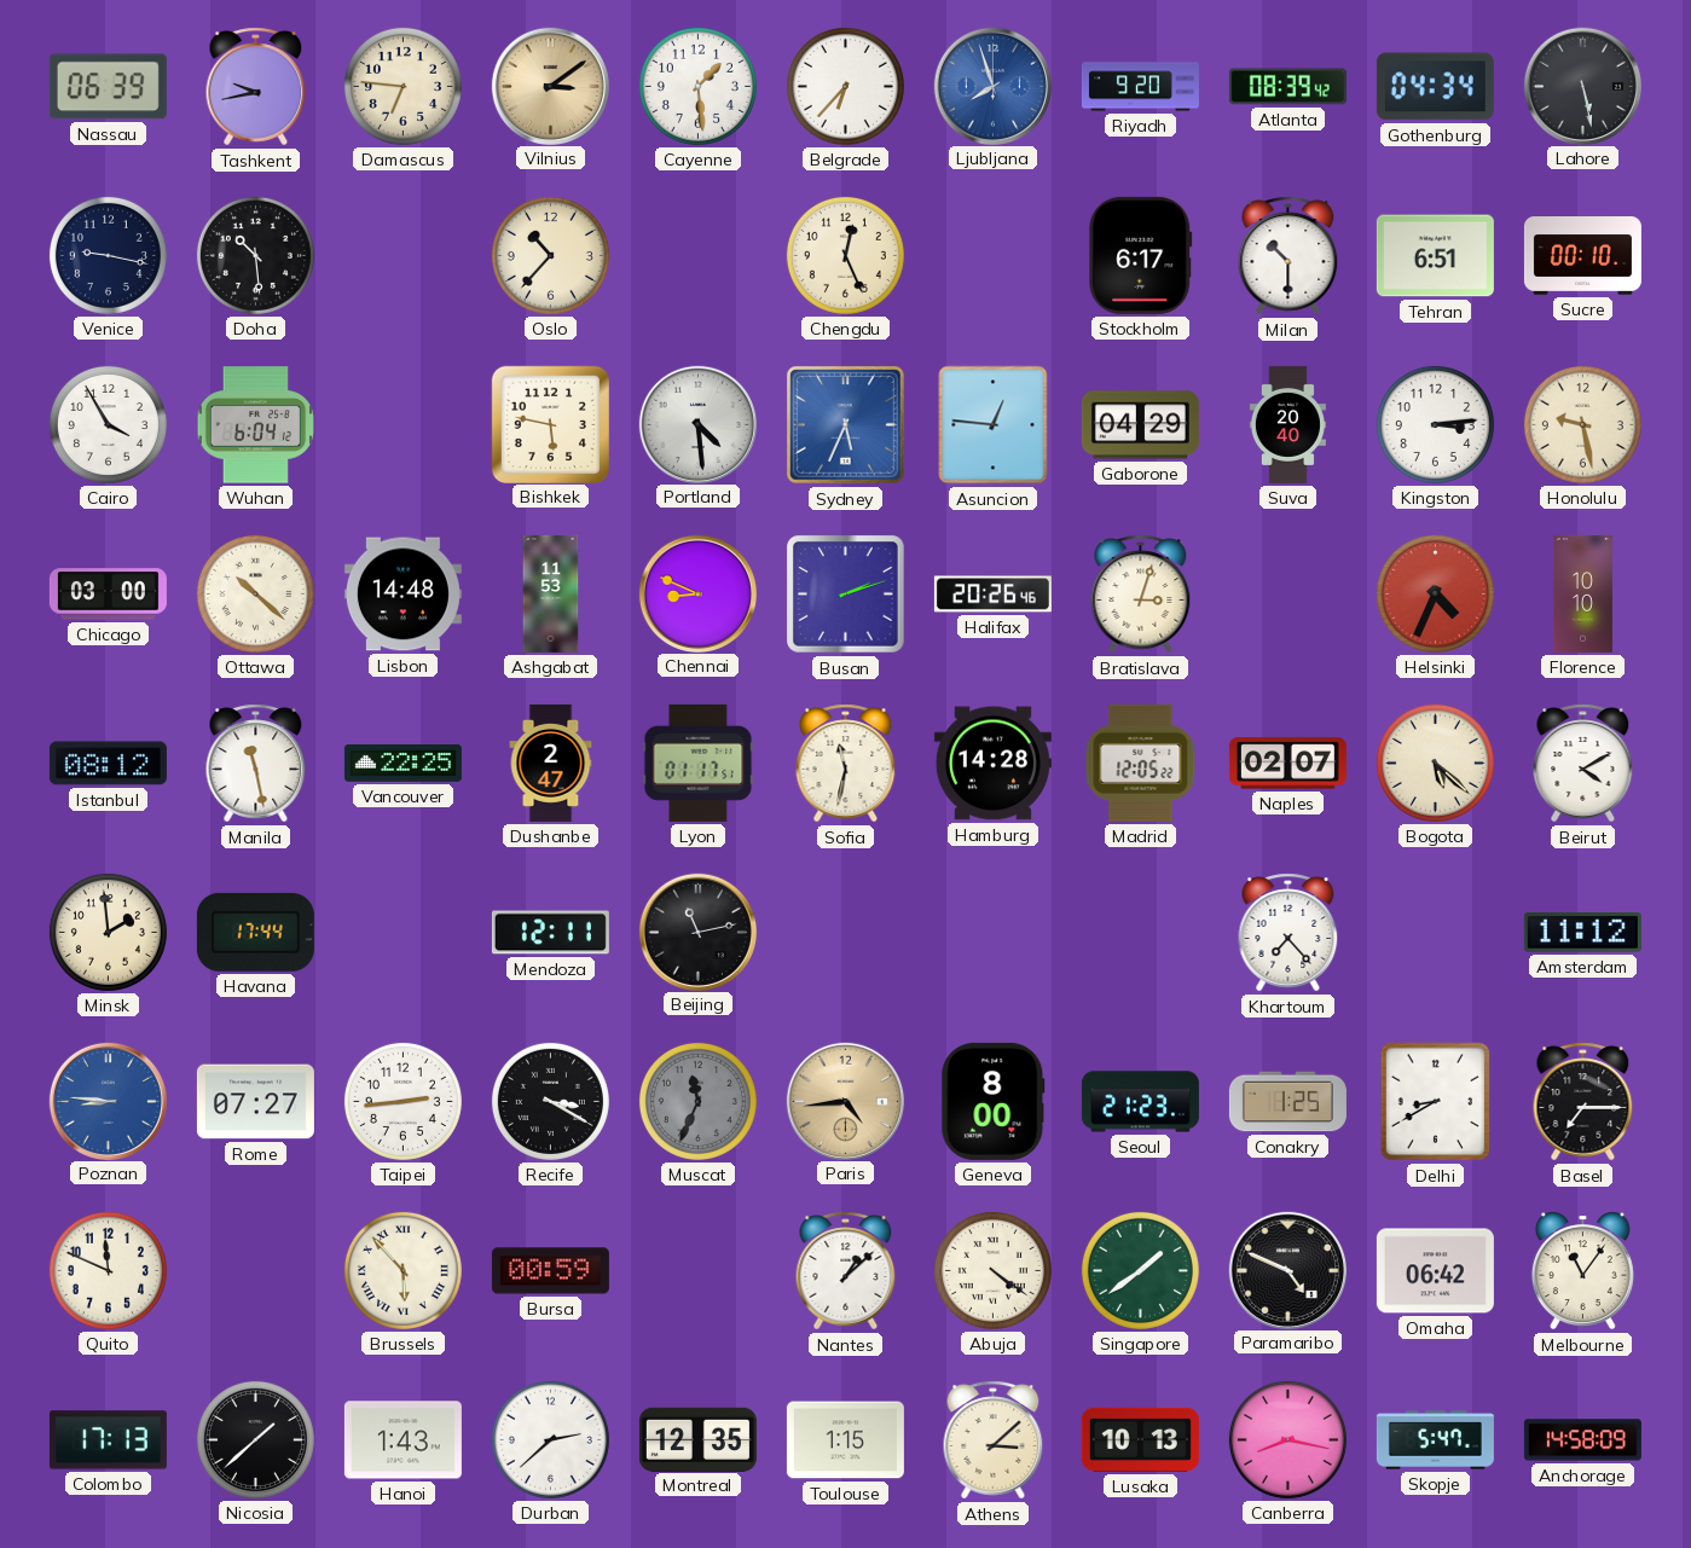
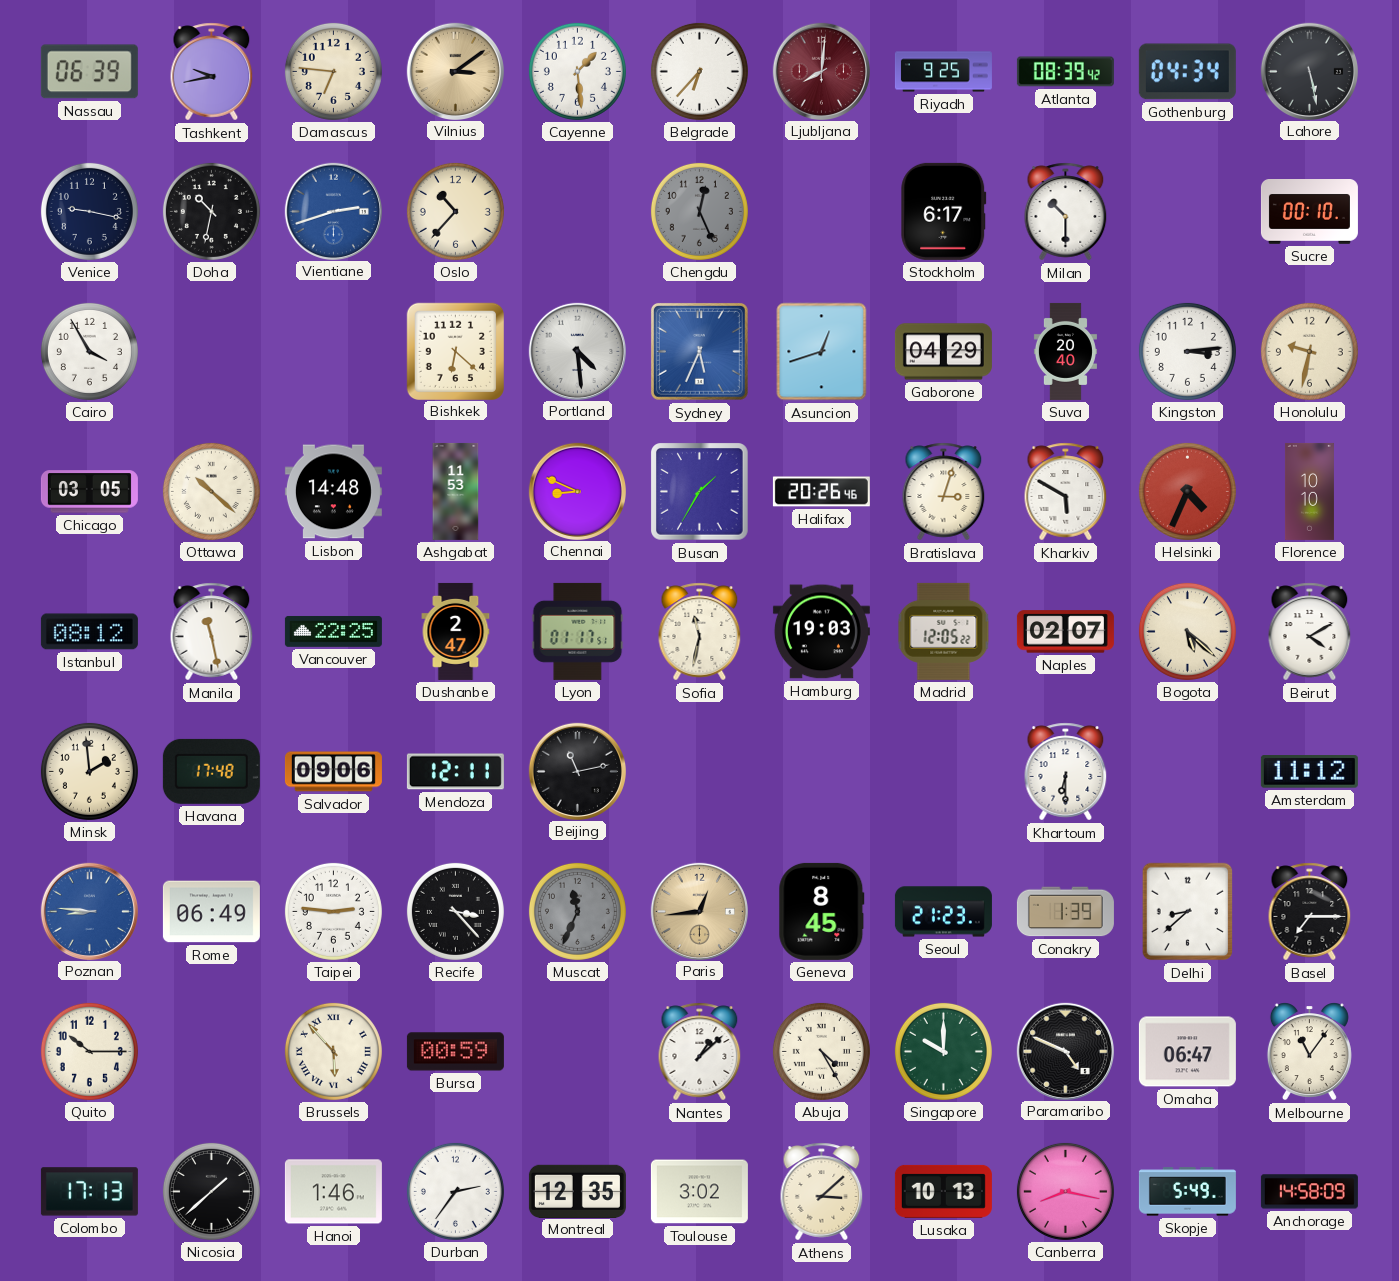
Ljubljana: 7:57 -> 8:01
Ljubljana dial: blue -> burgundy
Riyadh: 9:20 -> 9:25
Doha: 10:29 -> 10:32
Vientiane: none -> 2:42
Chengdu dial: cream -> grey
Tehran: 6:51 -> none
Wuhan: 6:04 -> none
Bishkek: 5:47 -> 6:22
Asuncion: 12:46 -> 12:42
Honolulu: 9:28 -> 9:32
Chicago: 03:00 -> 03:05
Busan: 2:12 -> 1:35
Kharkiv: none -> 5:50
Hamburg: 14:28 -> 19:03
Havana: 17:44 -> 17:48
Salvador: none -> 09:06
Khartoum: 7:23 -> 6:30
Rome: 07:27 -> 06:49
Taipei: 2:44 -> 2:46
Recife: 3:20 -> 3:23
Paris: 4:44 -> 12:44
Geneva: 8:00 -> 8:45
Conakry: 1:25 -> 1:39
Delhi: 8:40 -> 8:38
Quito: 11:49 -> 10:15
Abuja: 4:21 -> 4:25
Singapore: 1:39 -> 10:00
Omaha: 06:42 -> 06:47
Hanoi: 1:43 -> 1:46
Durban: 2:38 -> 2:36
Toulouse: 1:15 -> 3:02
Skopje: 5:47 -> 5:49
